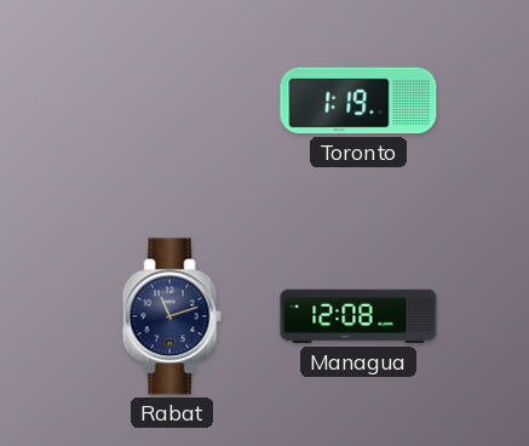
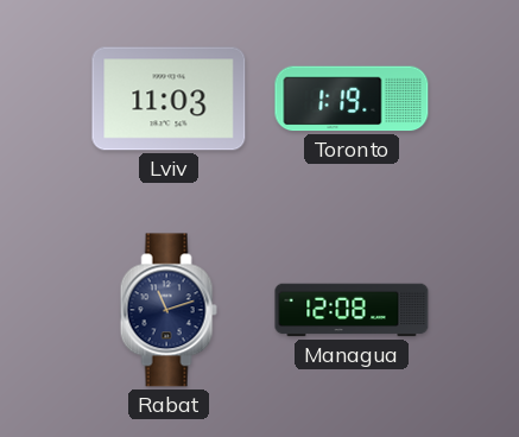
Lviv: none -> 11:03
